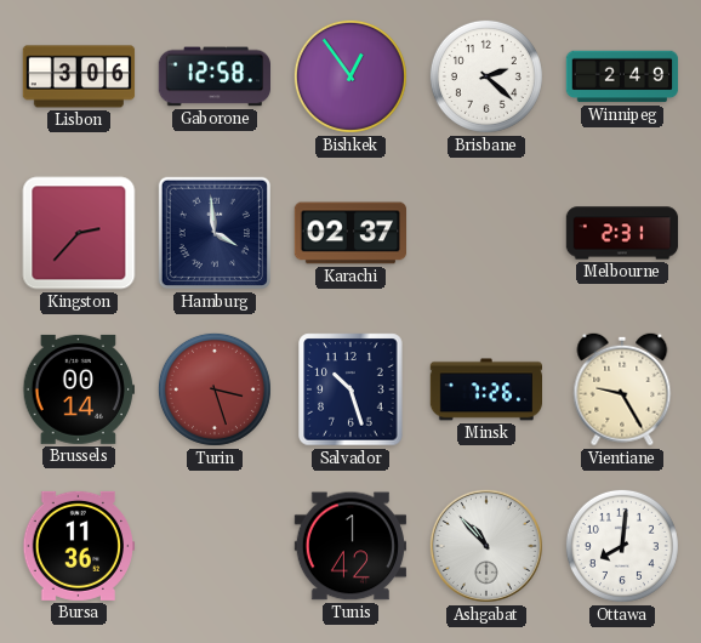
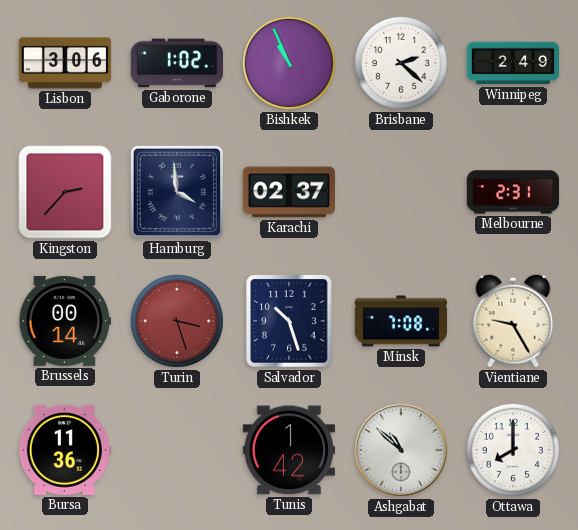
Gaborone: 12:58 -> 1:02
Bishkek: 12:54 -> 10:56
Minsk: 7:26 -> 7:08
Ashgabat: 10:53 -> 10:52
Ottawa: 8:01 -> 8:00
